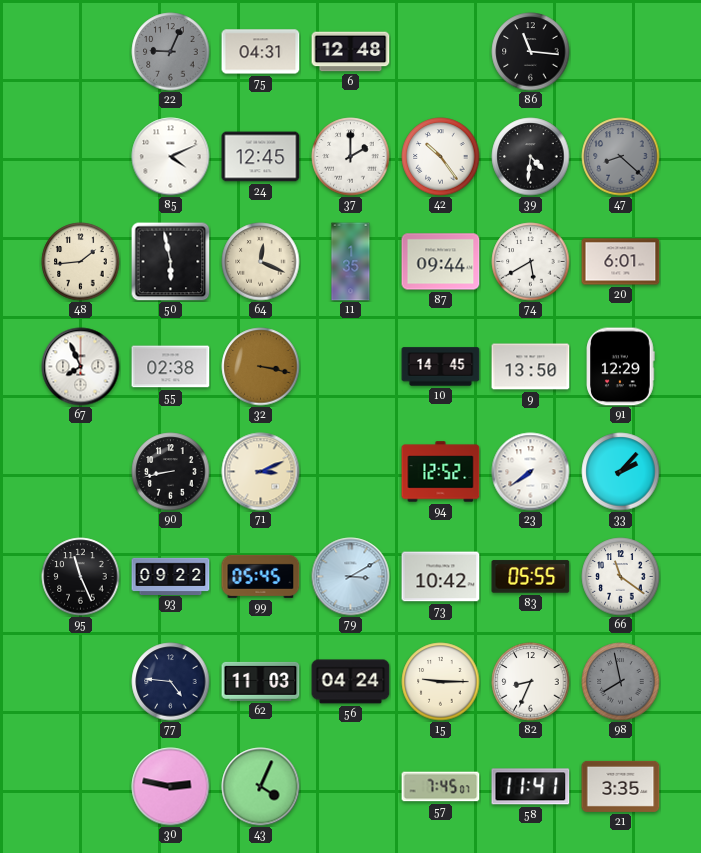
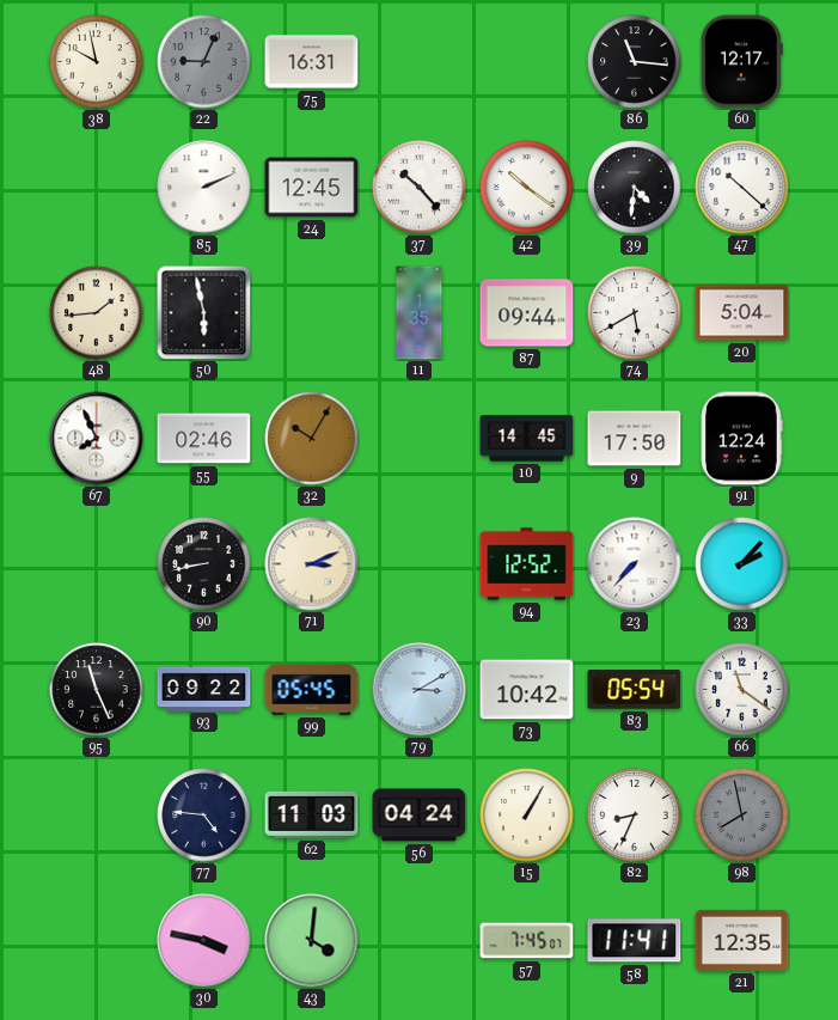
38: none -> 9:58
75: 04:31 -> 16:31
6: 12:48 -> none
60: none -> 12:17
85: 4:11 -> 2:11
37: 2:00 -> 10:23
42: 10:24 -> 10:21
47: 8:22 -> 10:22
47 dial: grey -> white
64: 12:19 -> none
20: 6:01 -> 5:04
55: 02:38 -> 02:46
32: 3:17 -> 10:05
9: 13:50 -> 17:50
91: 12:29 -> 12:24
23: 7:39 -> 7:37
83: 05:55 -> 05:54
15: 9:15 -> 1:05
30: 2:47 -> 3:47
43: 4:04 -> 4:01
21: 3:35 -> 12:35
